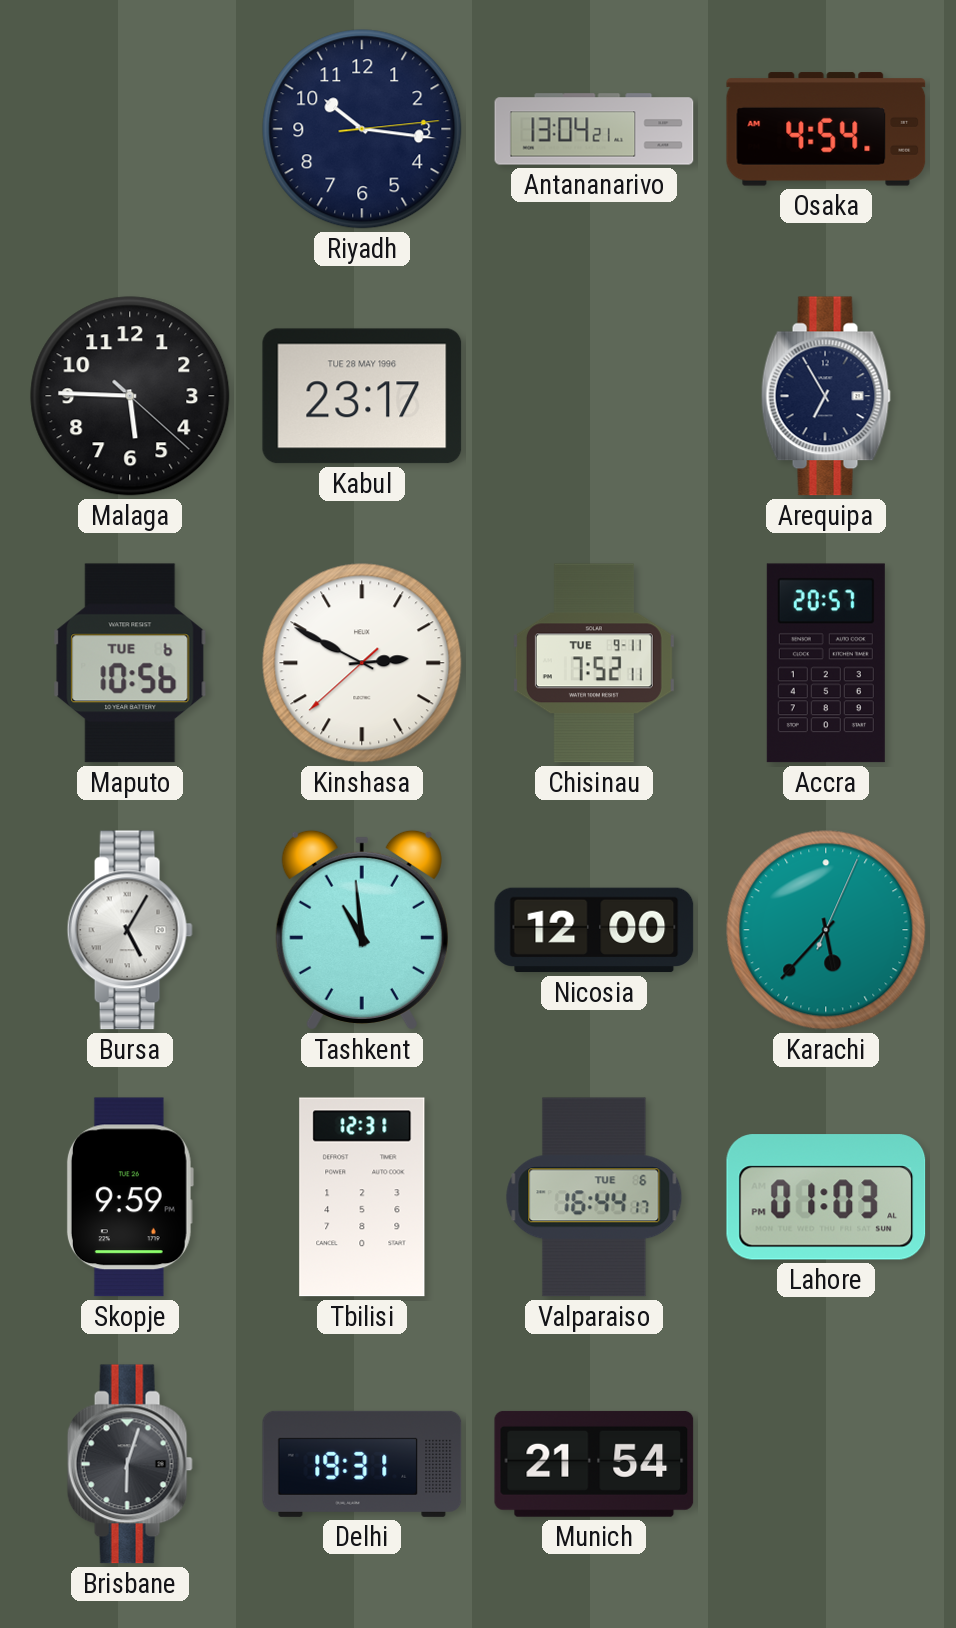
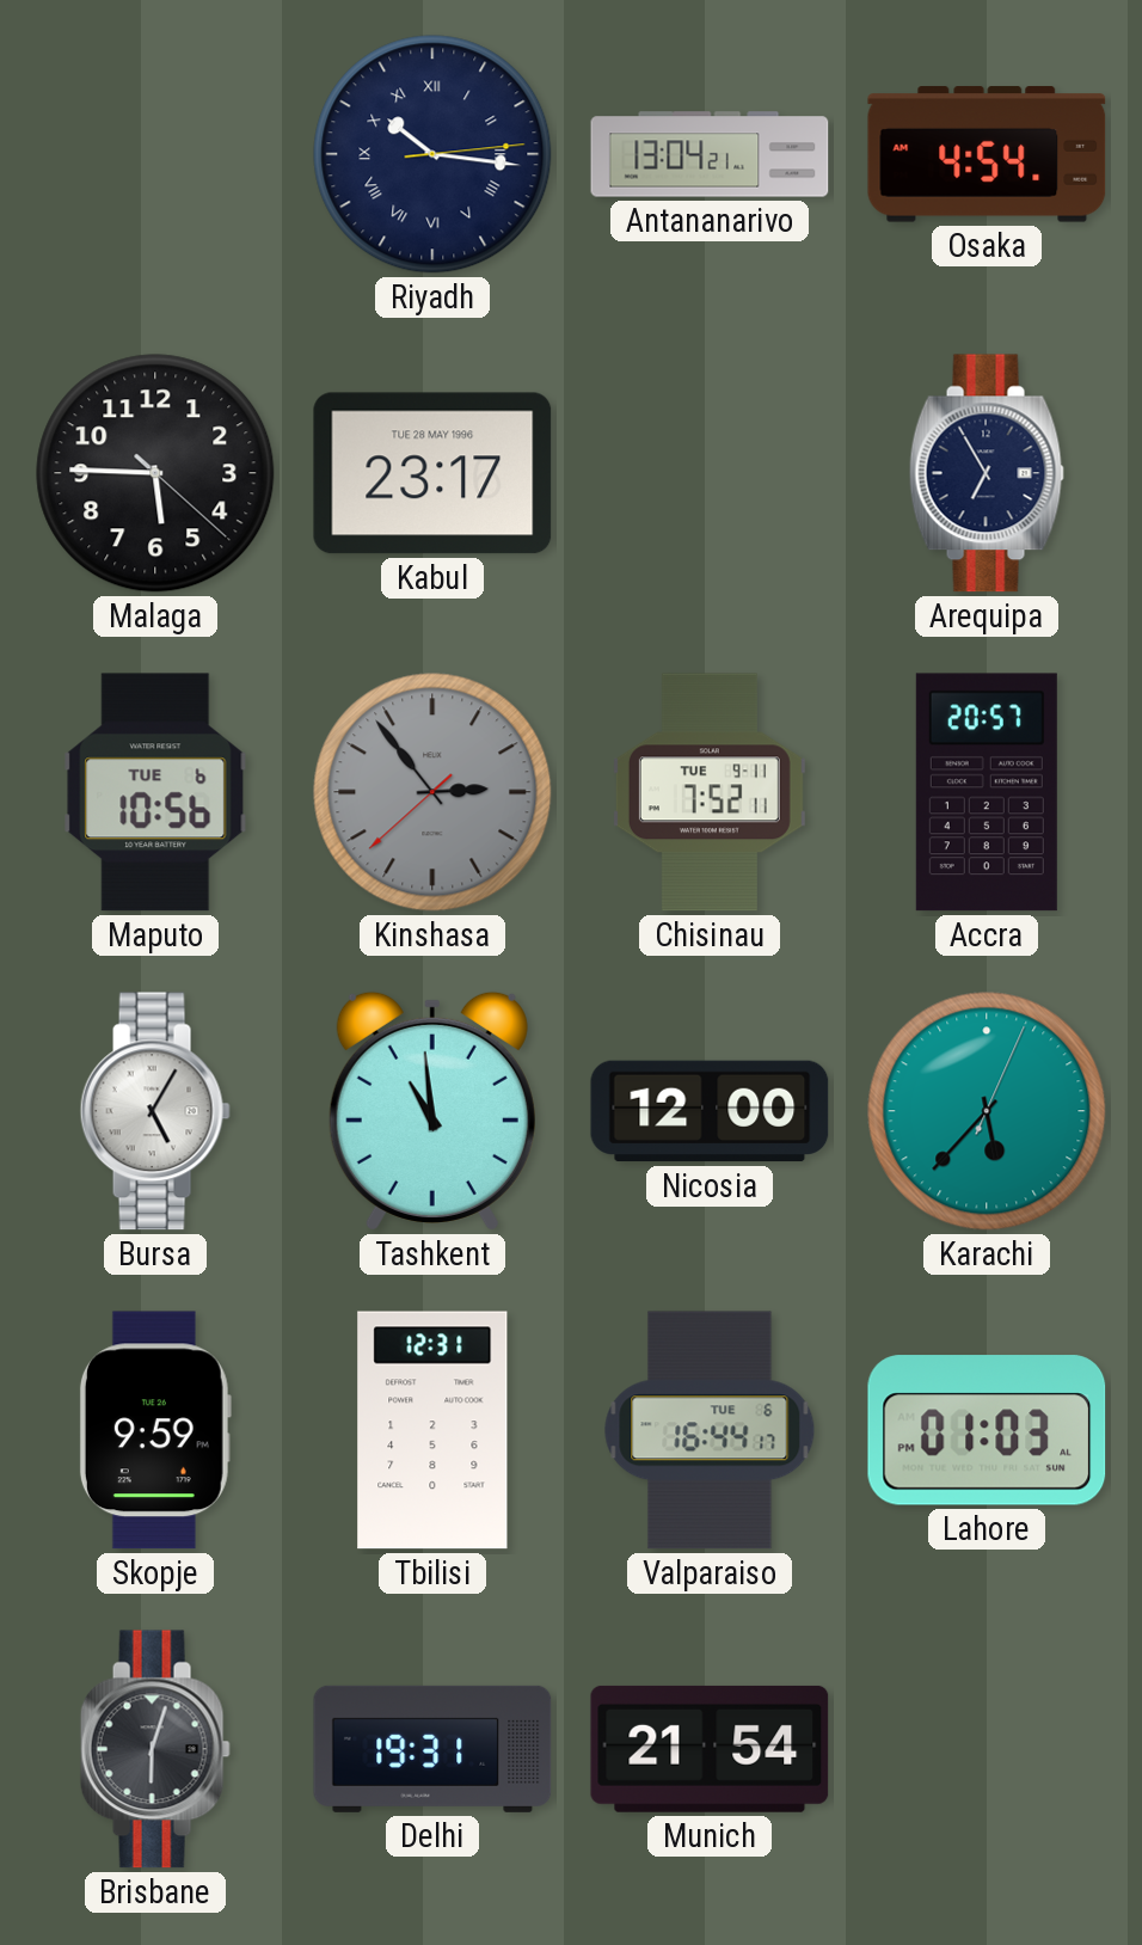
Riyadh numerals: Arabic -> Roman
Kinshasa: 2:49 -> 2:53
Kinshasa dial: white -> grey
